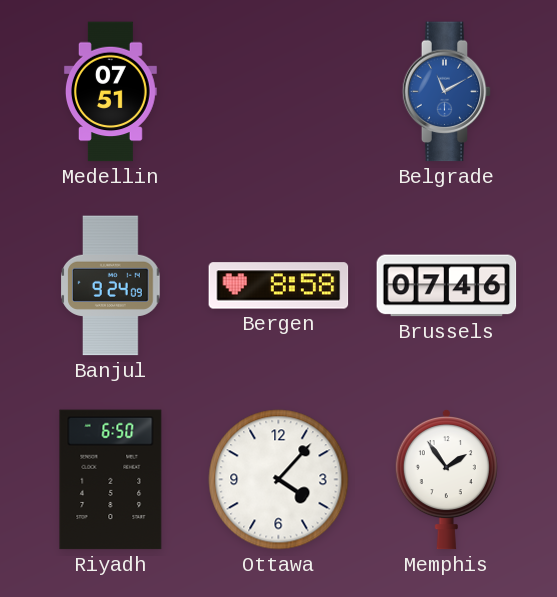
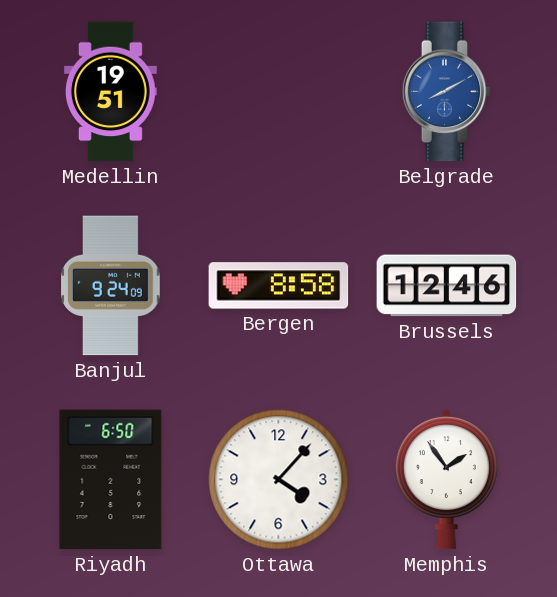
Medellin: 07:51 -> 19:51
Belgrade: 11:10 -> 8:10
Brussels: 07:46 -> 12:46
